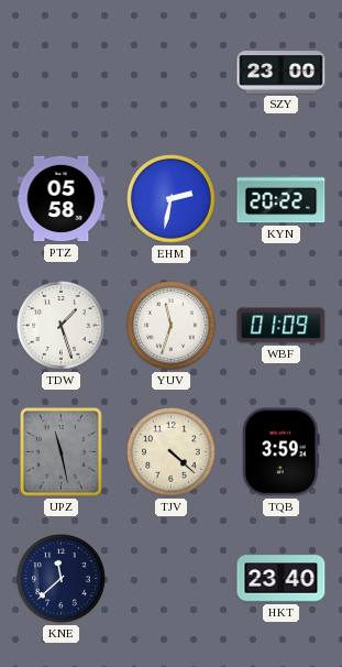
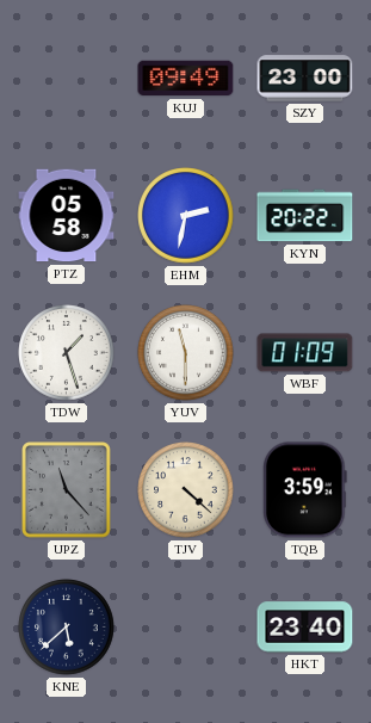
KUJ: none -> 09:49
YUV: 11:33 -> 11:30
UPZ: 11:28 -> 11:23
KNE: 11:38 -> 5:38
